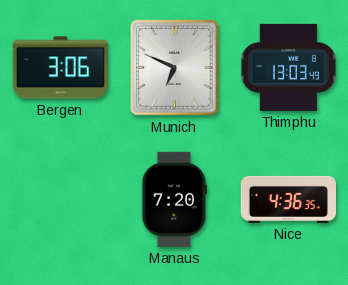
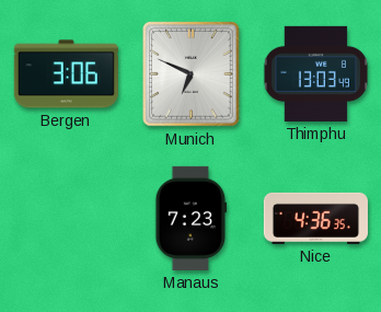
Manaus: 7:20 -> 7:23
